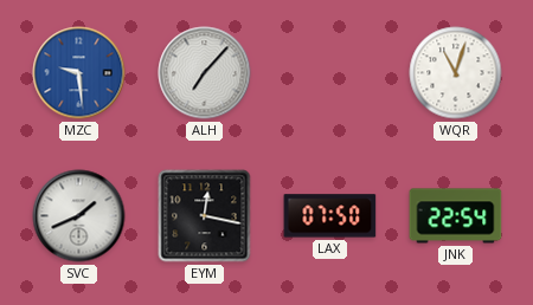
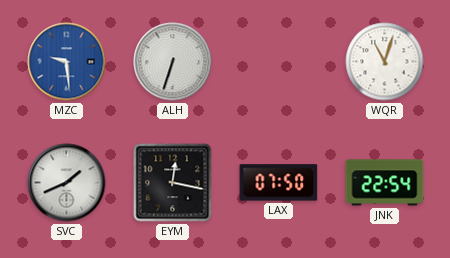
ALH: 7:07 -> 6:33
